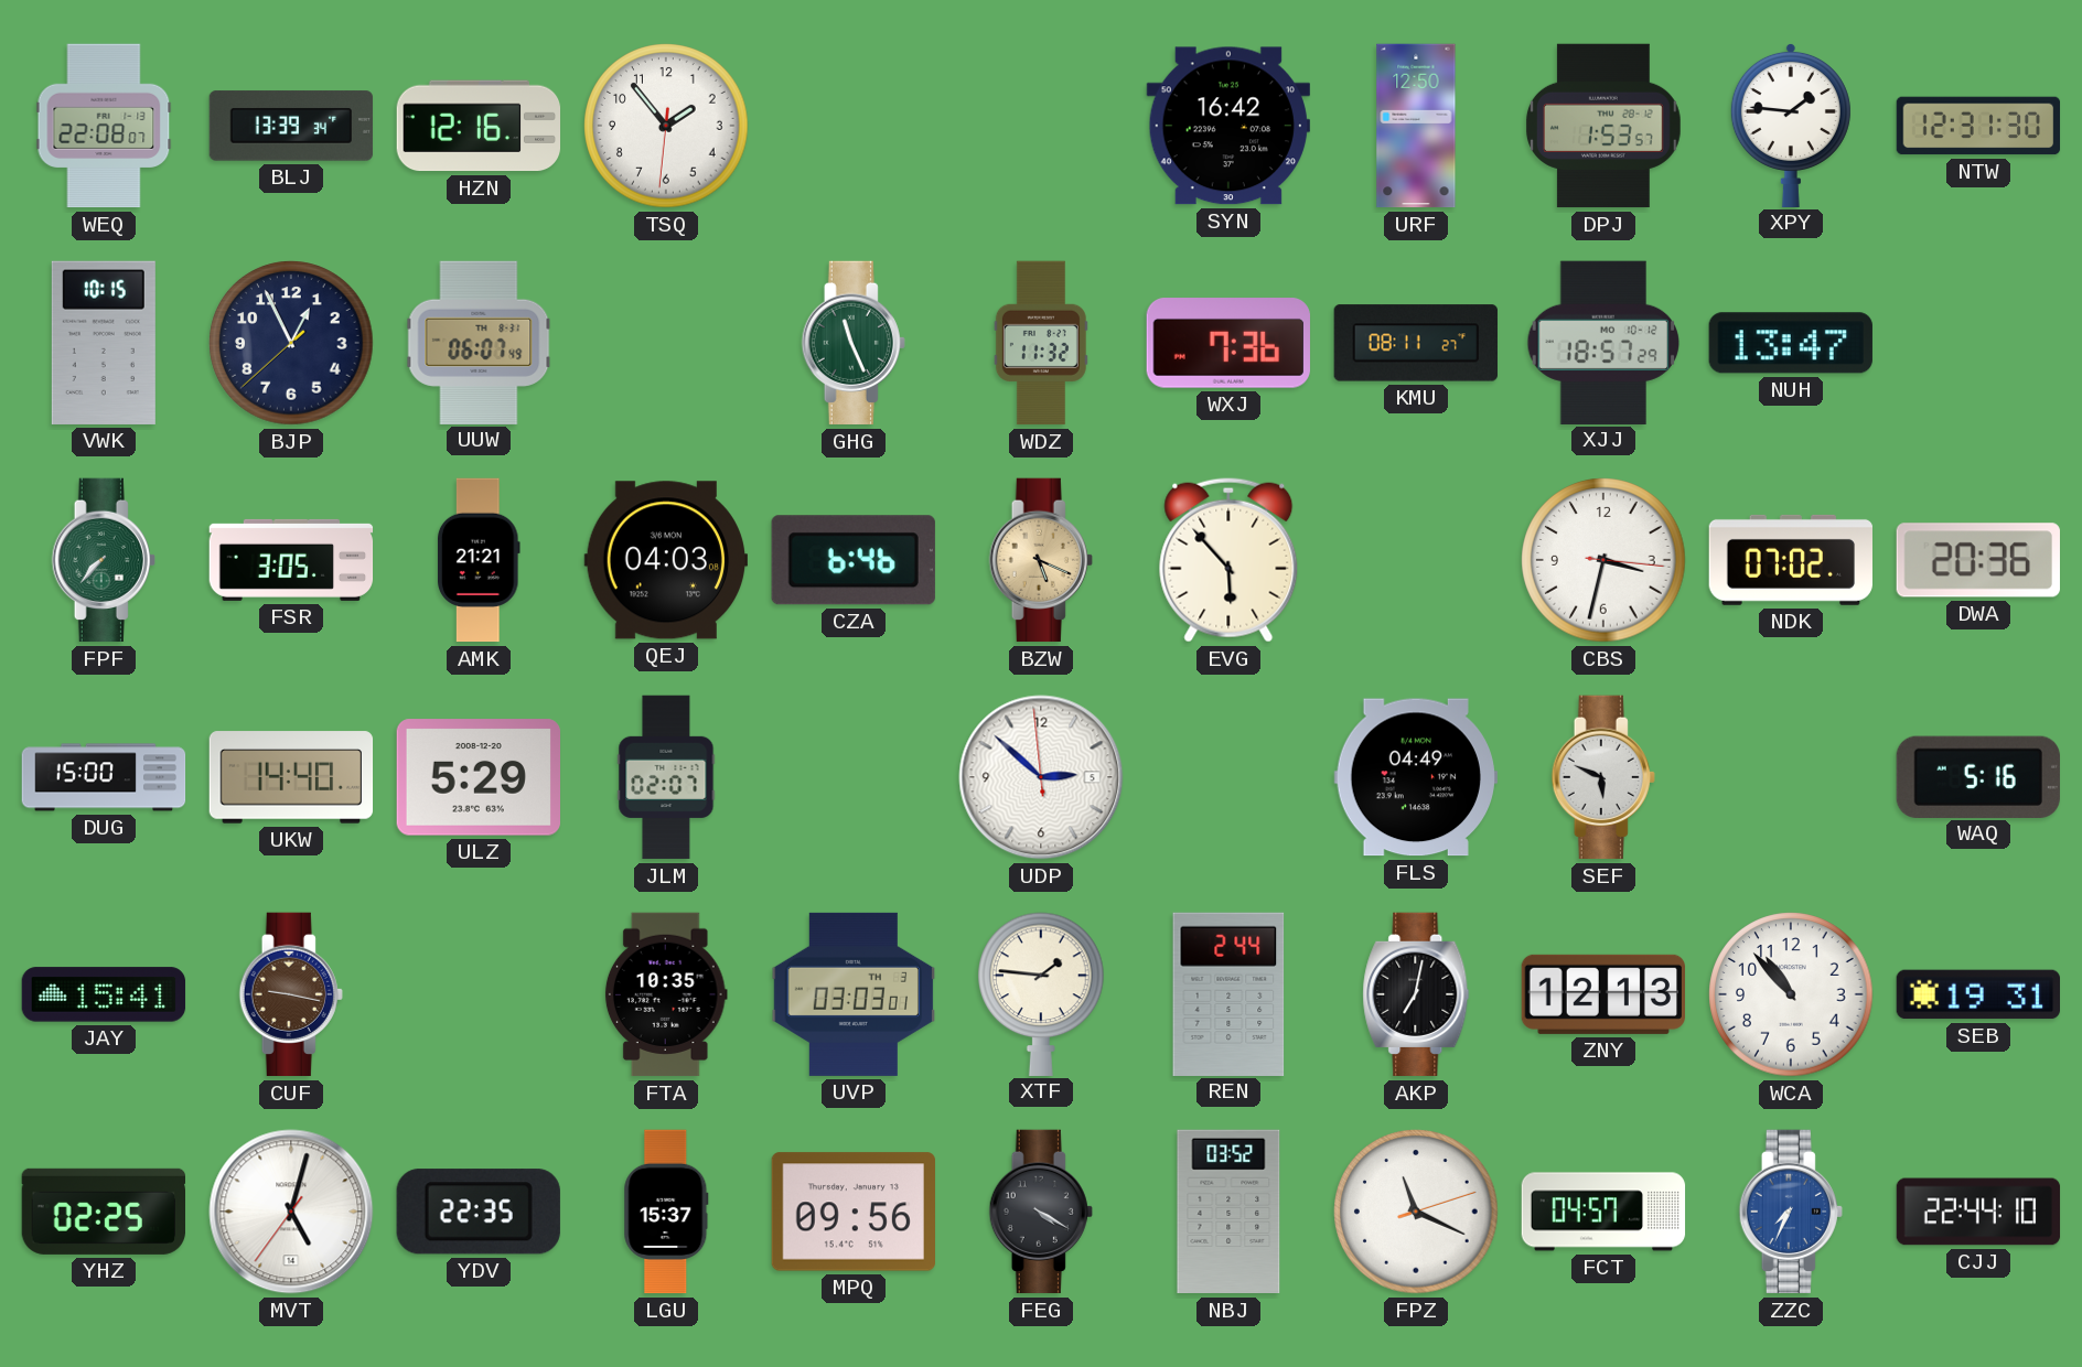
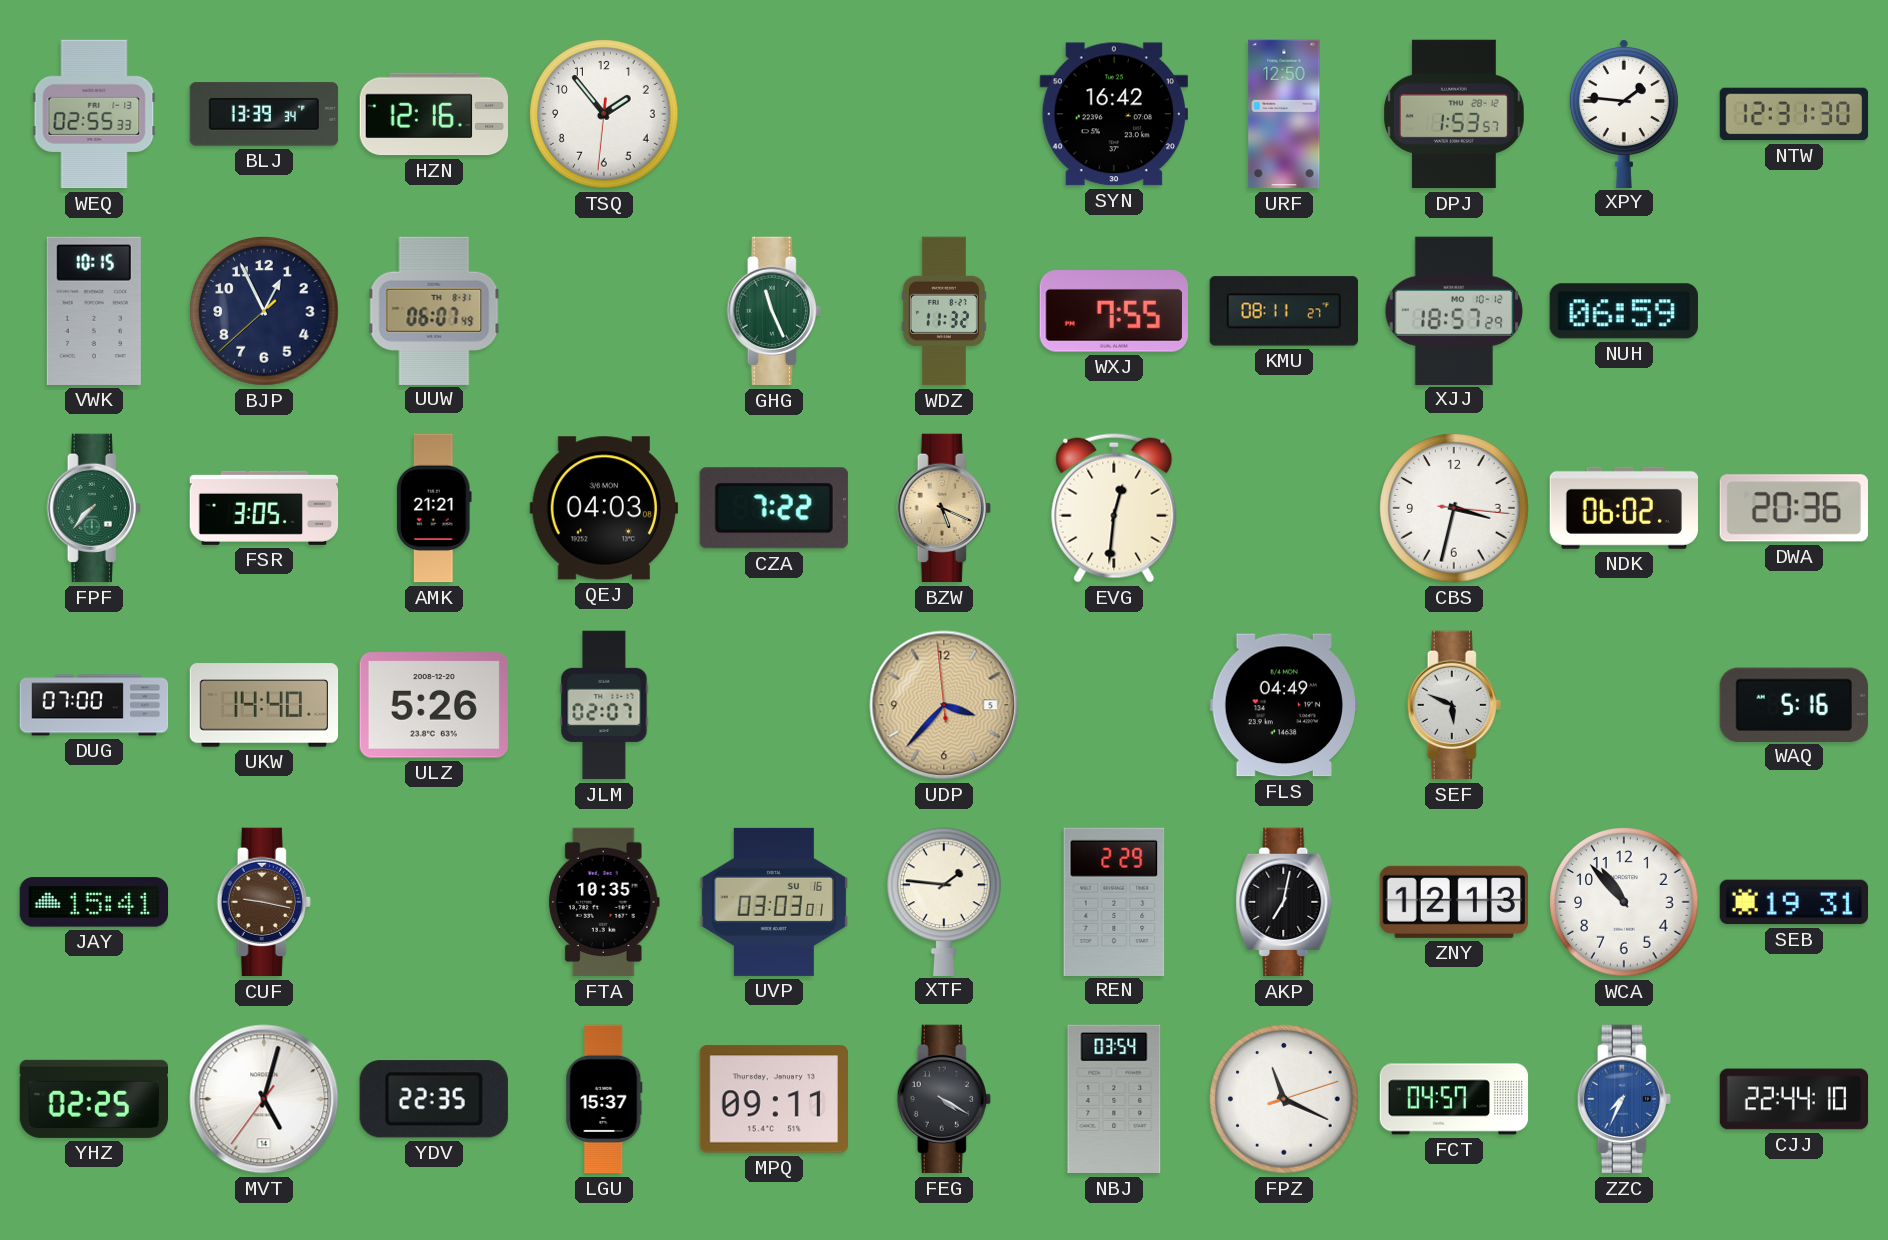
WEQ: 22:08 -> 02:55
WXJ: 7:36 -> 7:55
NUH: 13:47 -> 06:59
CZA: 6:46 -> 7:22
EVG: 5:53 -> 12:31
NDK: 07:02 -> 06:02
DUG: 15:00 -> 07:00
ULZ: 5:29 -> 5:26
UDP: 2:51 -> 3:36
UDP dial: white -> champagne
UVP date: TH 3 -> SU 16
REN: 2:44 -> 2:29
MPQ: 09:56 -> 09:11
NBJ: 03:52 -> 03:54
